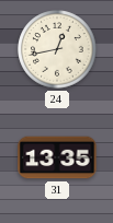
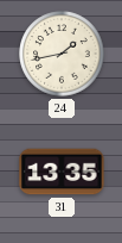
24: 12:43 -> 1:43
